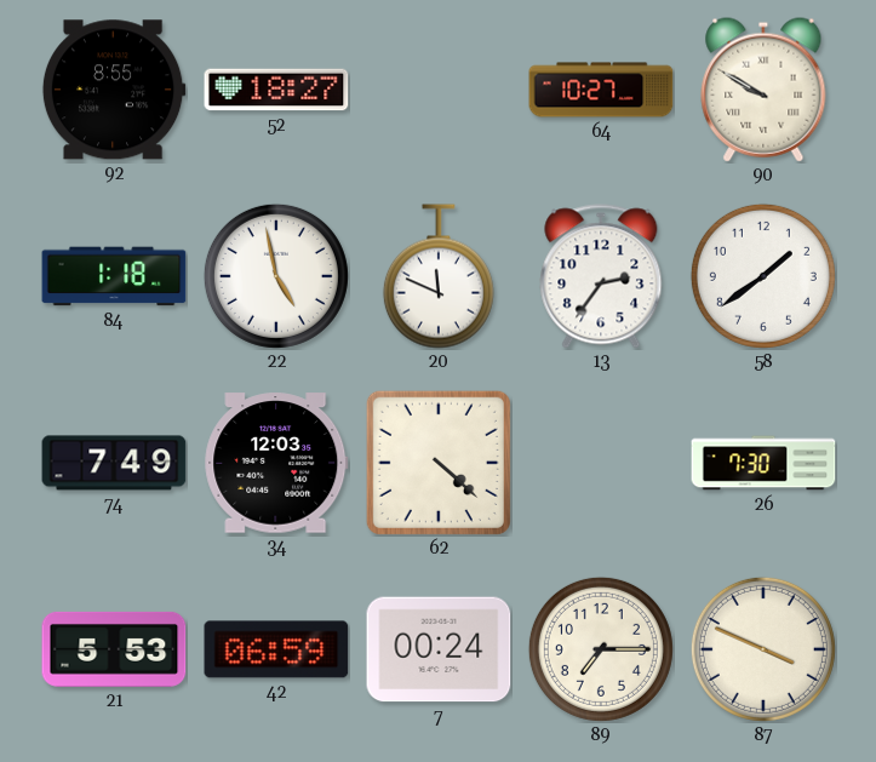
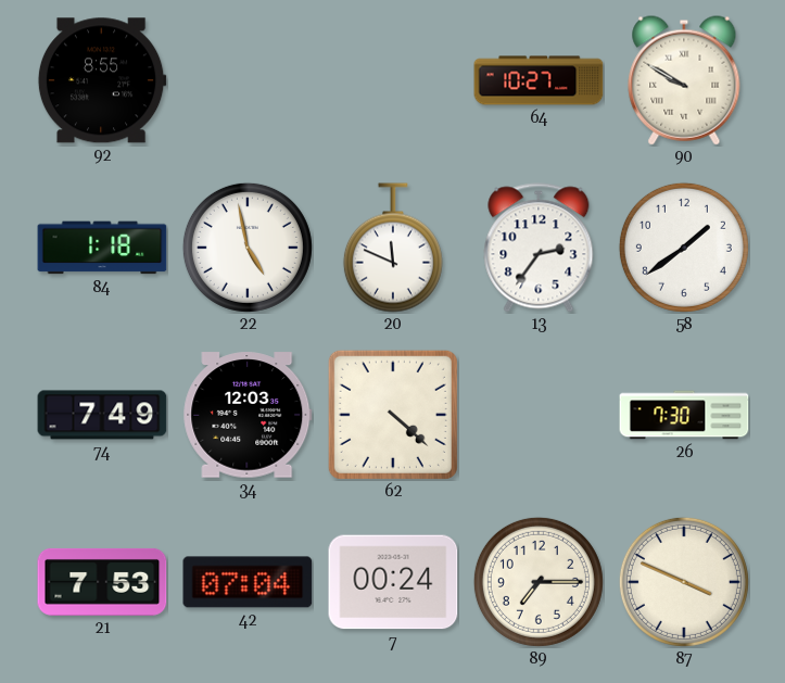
52: 18:27 -> none
21: 5:53 -> 7:53
42: 06:59 -> 07:04
